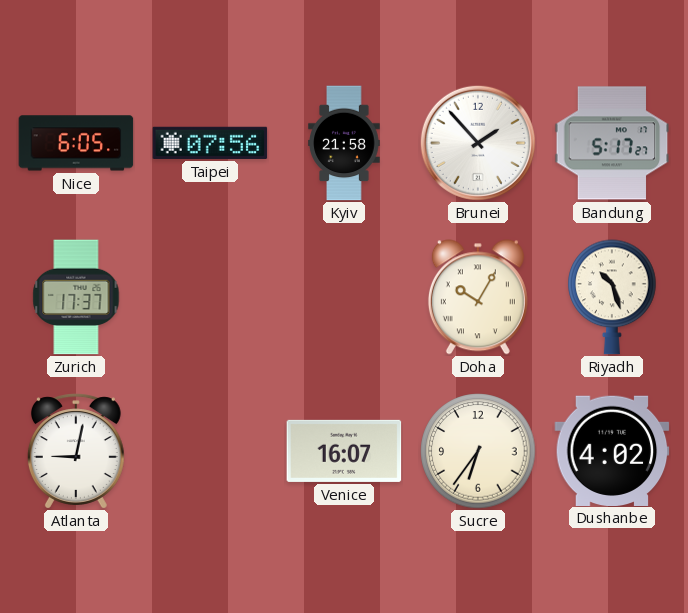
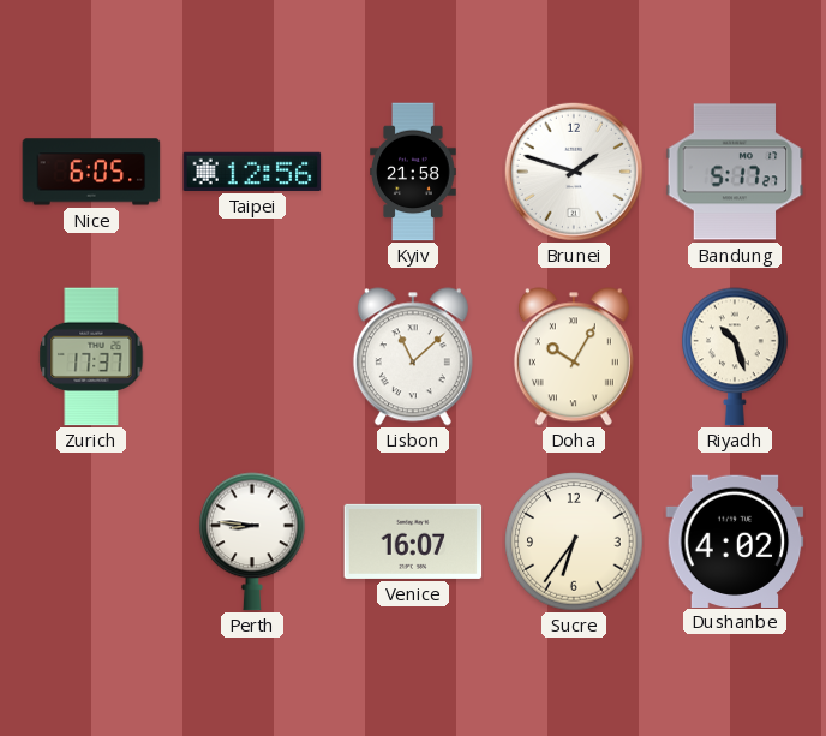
Taipei: 07:56 -> 12:56
Brunei: 1:53 -> 1:48
Lisbon: none -> 11:08
Atlanta: 9:02 -> none
Perth: none -> 8:46
